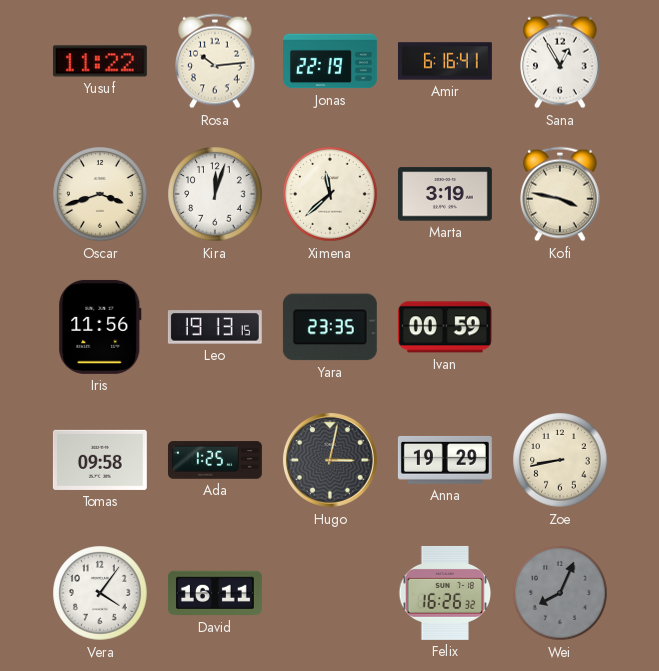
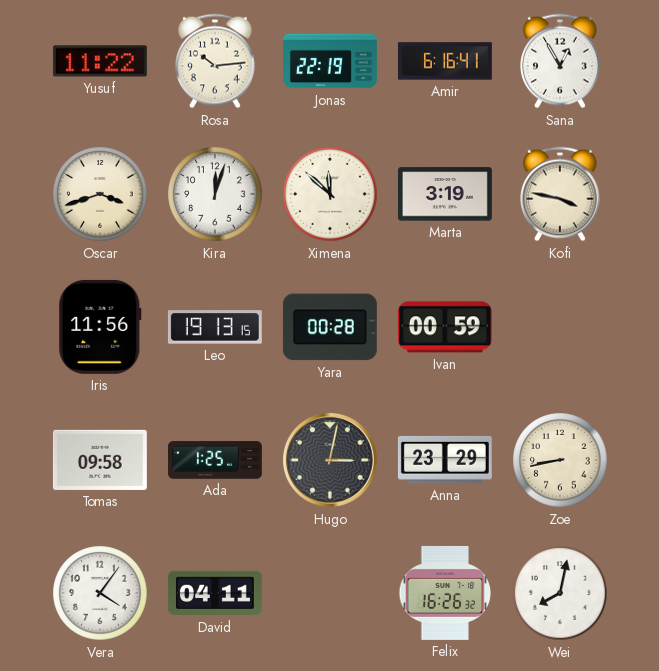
Ximena: 11:38 -> 11:52
Yara: 23:35 -> 00:28
Anna: 19:29 -> 23:29
David: 16:11 -> 04:11
Wei: 8:04 -> 8:02
Wei dial: grey -> white
